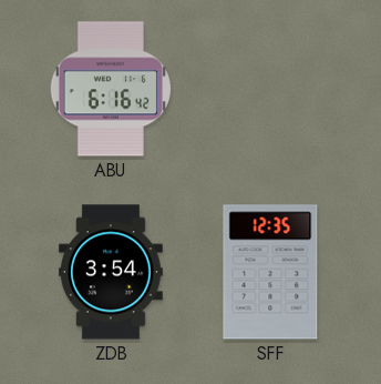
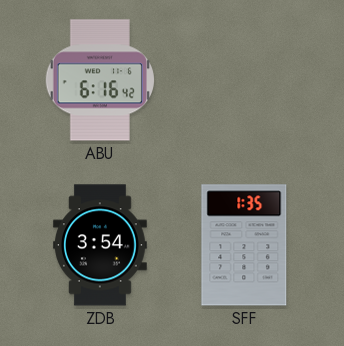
SFF: 12:35 -> 1:35
